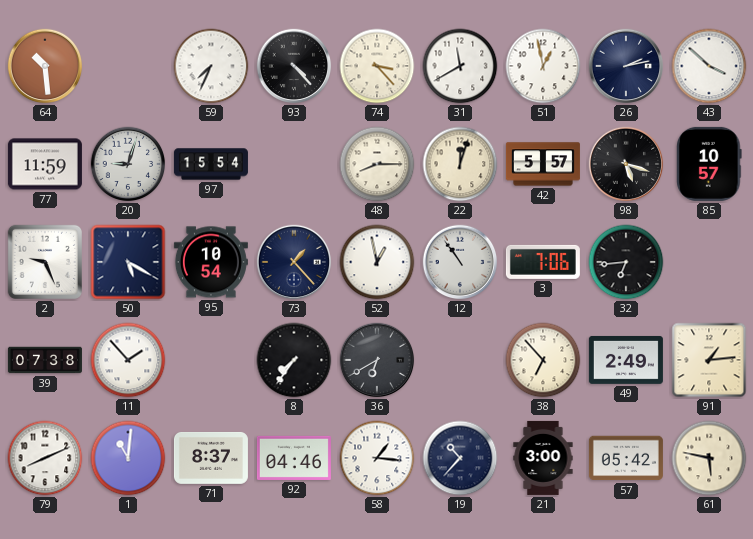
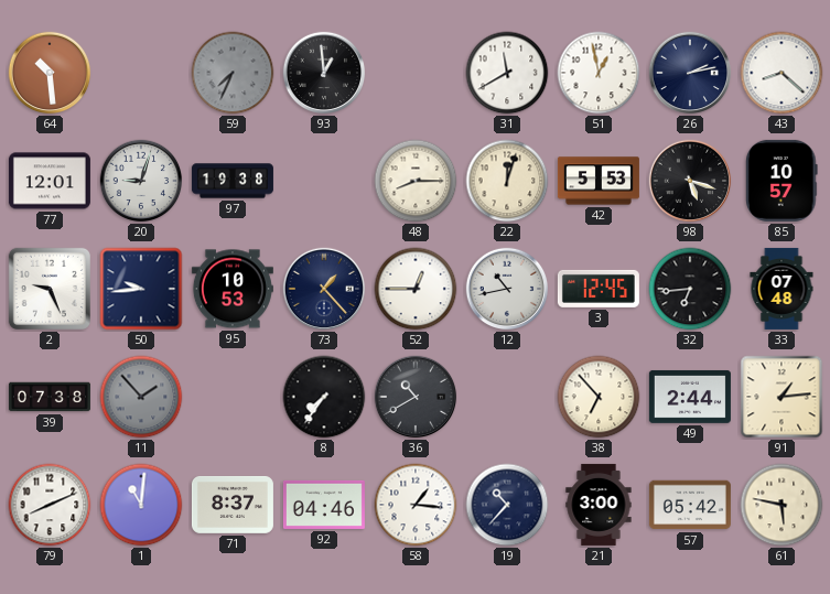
59 dial: white -> grey
93: 4:23 -> 12:59
74: 3:23 -> none
43: 3:52 -> 8:22
77: 11:59 -> 12:01
97: 15:54 -> 19:38
42: 5:57 -> 5:53
50: 5:20 -> 9:44
95: 10:54 -> 10:53
52: 12:58 -> 12:45
12: 10:54 -> 10:43
3: 7:06 -> 12:45
33: none -> 07:48
11 dial: white -> grey
36: 6:40 -> 10:40
49: 2:49 -> 2:44
